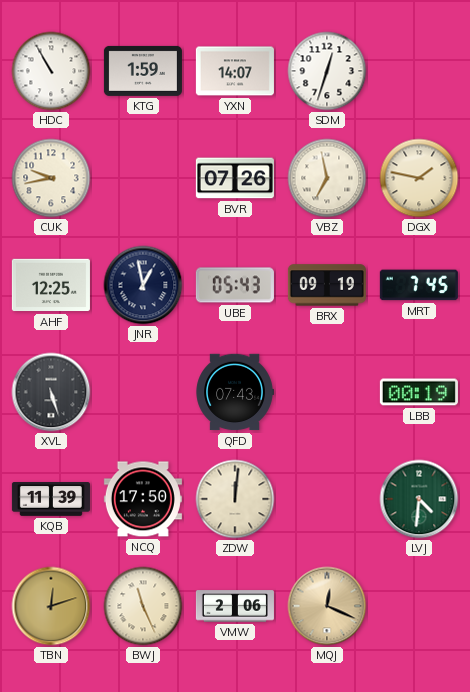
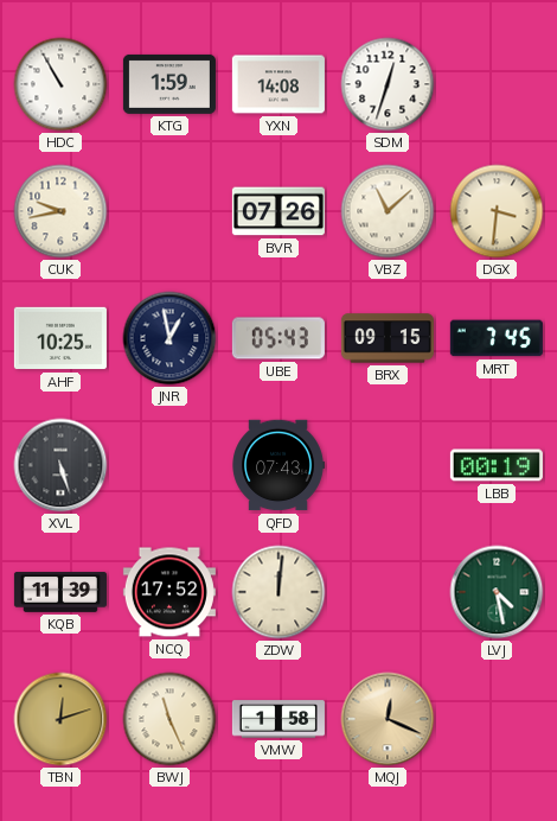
YXN: 14:07 -> 14:08
VBZ: 6:58 -> 11:08
DGX: 1:47 -> 3:31
AHF: 12:25 -> 10:25
BRX: 09:19 -> 09:15
NCQ: 17:50 -> 17:52
LVJ: 4:31 -> 4:28
VMW: 2:06 -> 1:58
